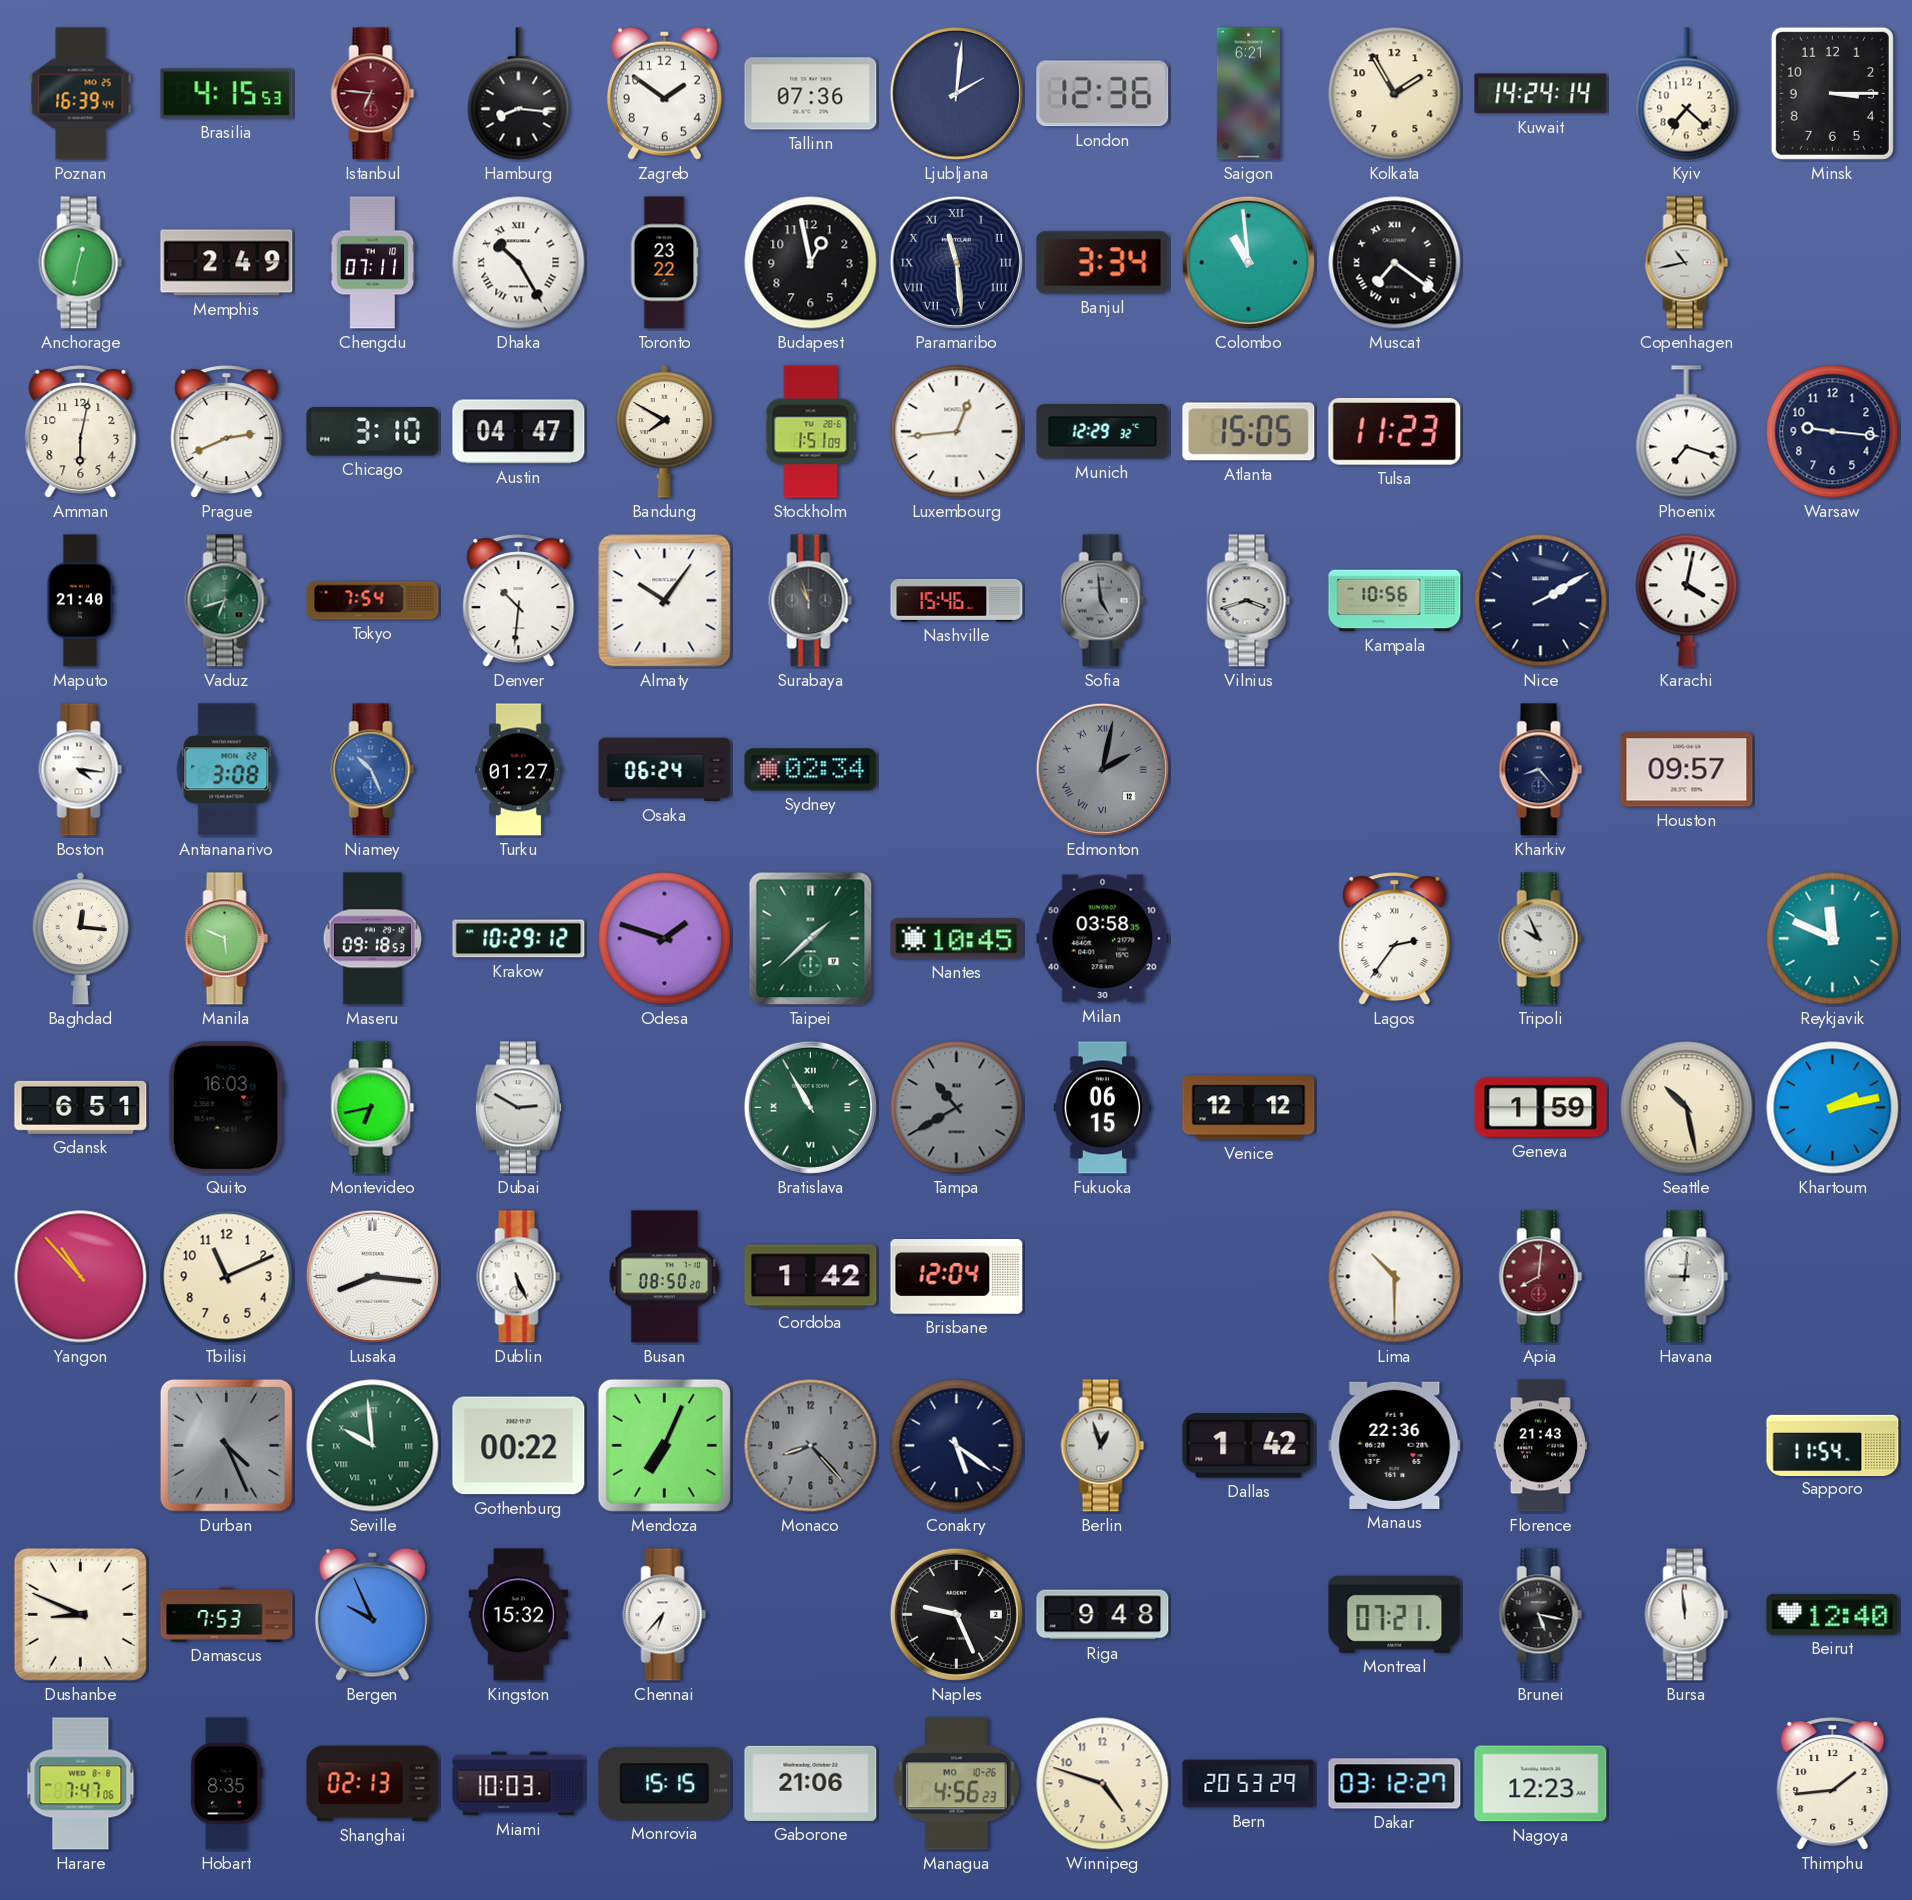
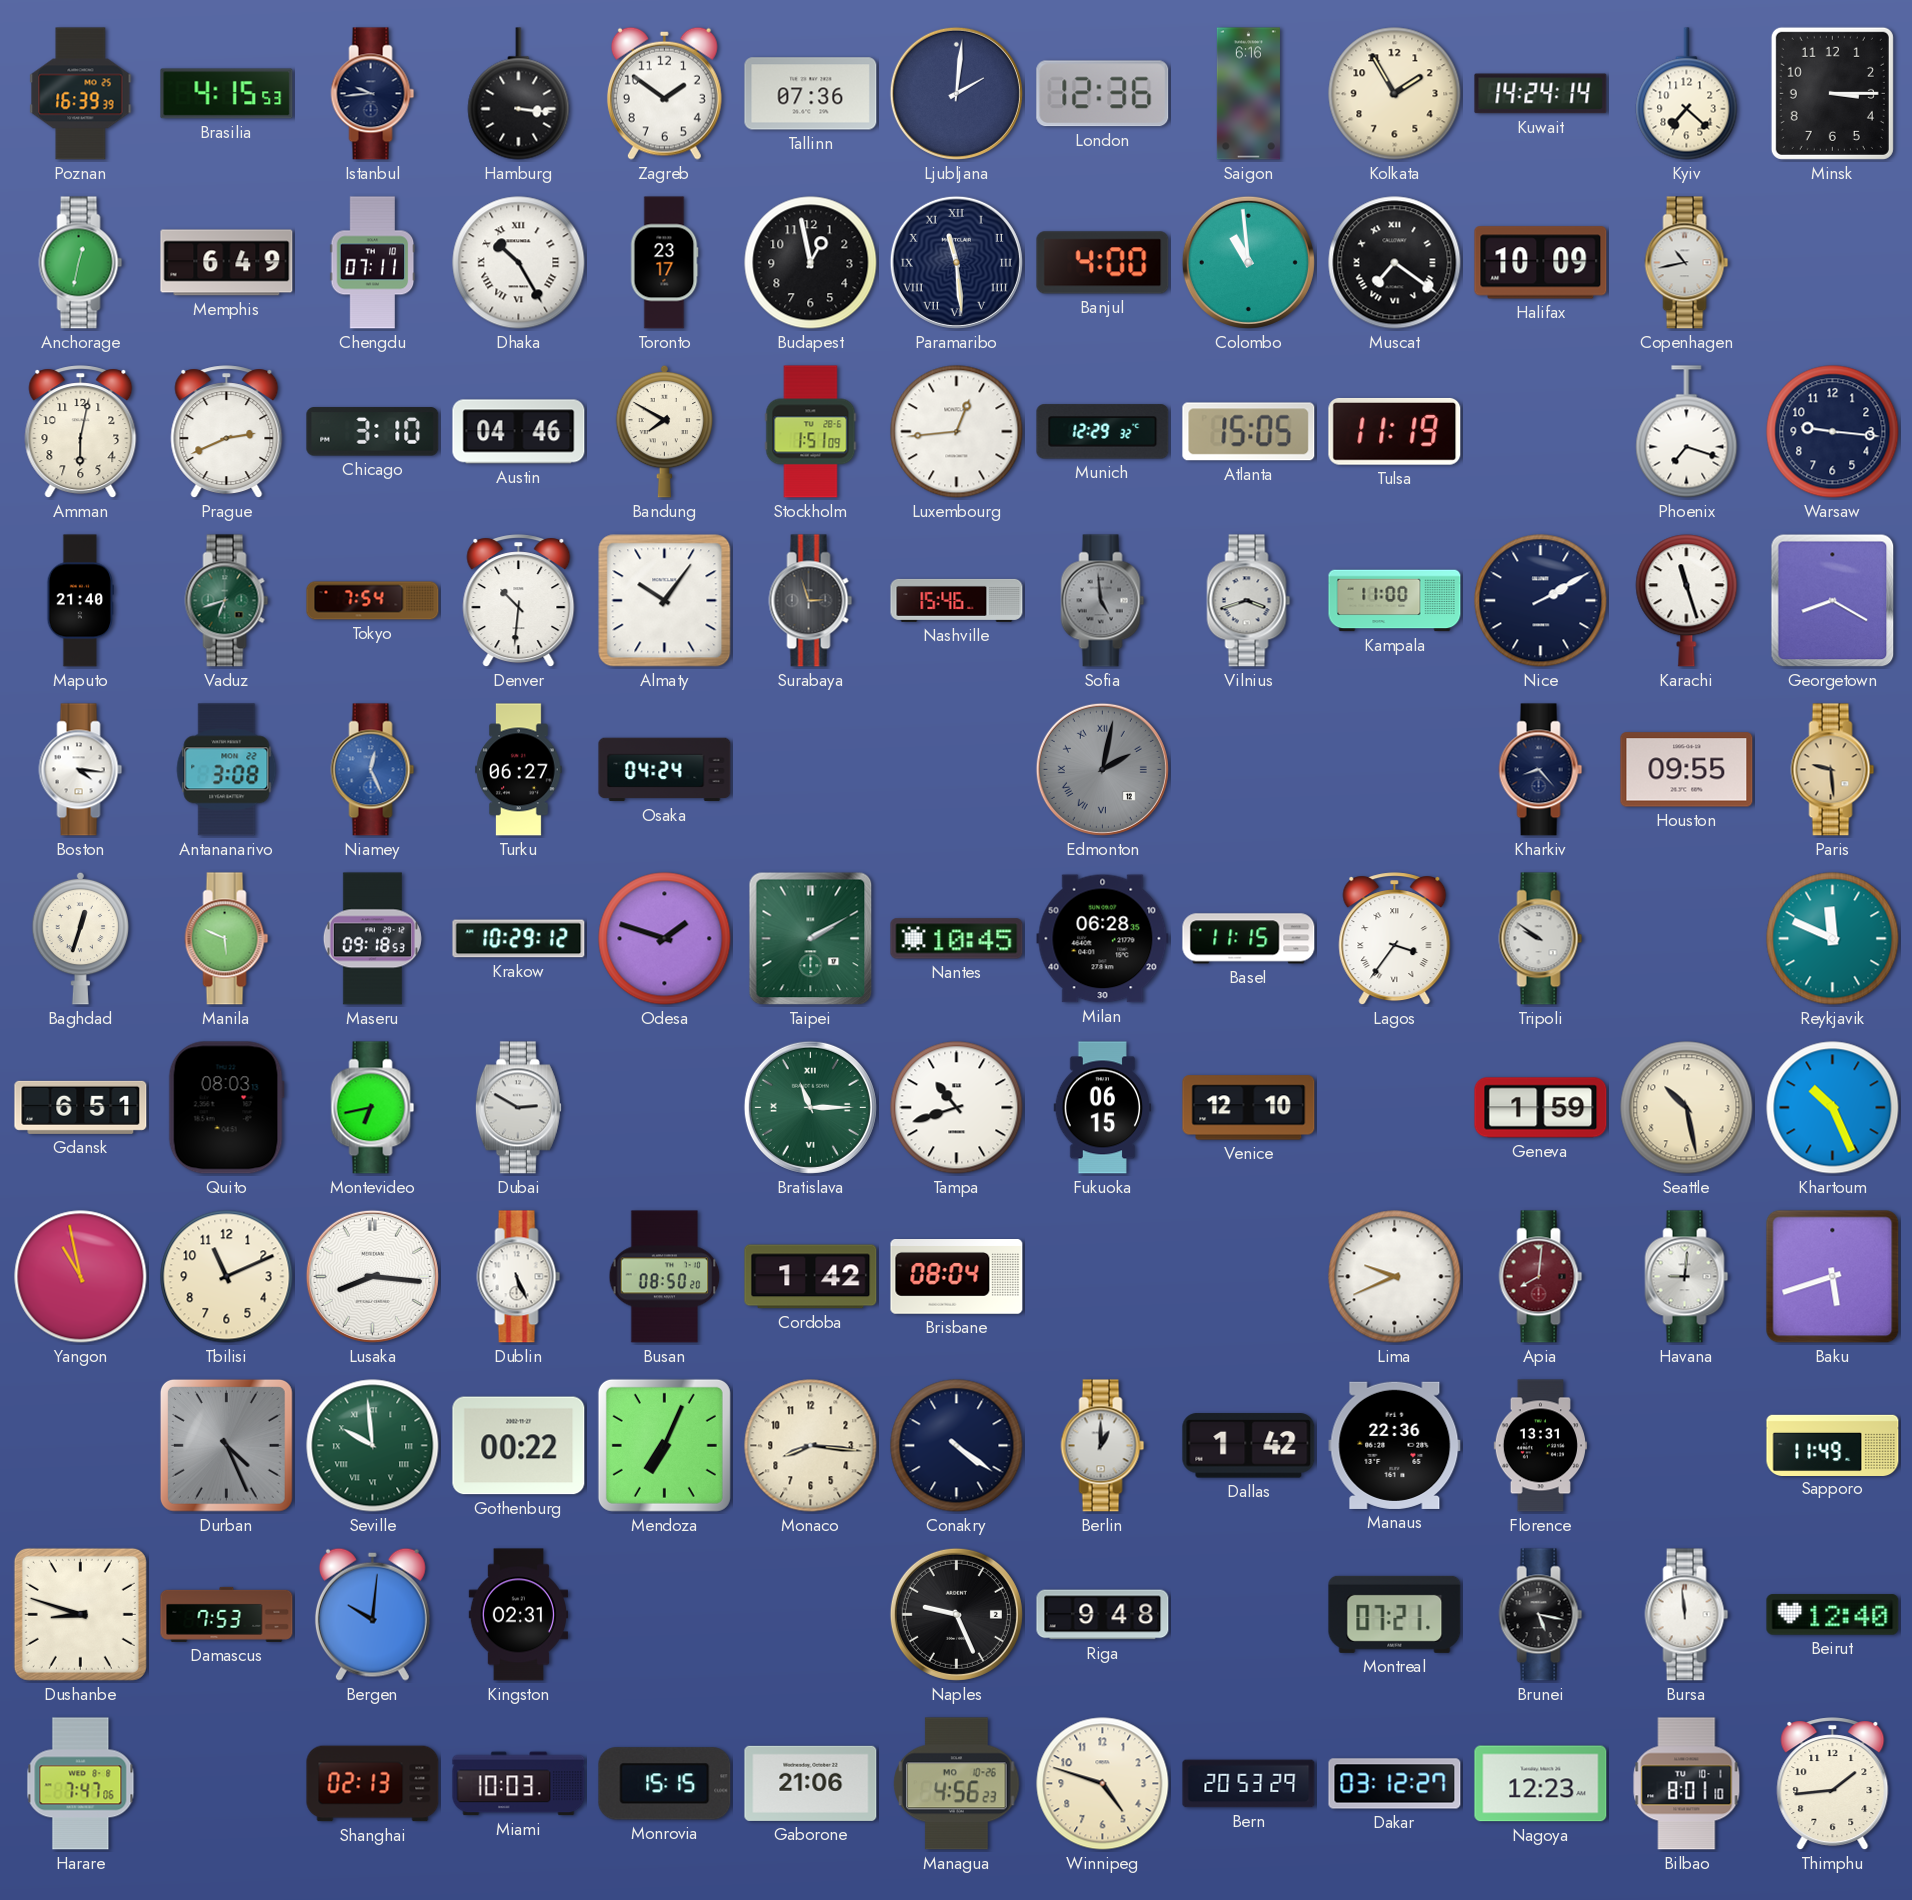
Poznan: 16:39:44 -> 16:39:39
Istanbul: 6:46 -> 9:44
Istanbul dial: burgundy -> navy
Hamburg: 8:16 -> 3:16
Saigon: 6:21 -> 6:16
Memphis: 2:49 -> 6:49
Toronto: 23:22 -> 23:17
Banjul: 3:34 -> 4:00
Halifax: none -> 10:09
Austin: 04:47 -> 04:46
Tulsa: 11:23 -> 11:19
Surabaya: 10:57 -> 2:57
Kampala: 10:56 -> 11:00
Karachi: 4:02 -> 11:27
Georgetown: none -> 8:20
Niamey: 10:26 -> 12:26
Turku: 01:27 -> 06:27
Osaka: 06:24 -> 04:24
Sydney: 02:34 -> none
Houston: 09:57 -> 09:55
Paris: none -> 9:29
Baghdad: 12:16 -> 12:33
Taipei: 1:38 -> 2:10
Milan: 03:58 -> 06:28
Basel: none -> 11:15
Lagos: 2:36 -> 3:36
Tripoli: 9:56 -> 9:51
Quito: 16:03 -> 08:03
Bratislava: 10:55 -> 11:15
Tampa: 10:40 -> 10:42
Tampa dial: grey -> white
Venice: 12:12 -> 12:10
Khartoum: 2:13 -> 10:26
Yangon: 10:53 -> 10:58
Brisbane: 12:04 -> 08:04
Lima: 10:30 -> 9:41
Baku: none -> 5:42
Monaco: 8:23 -> 8:16
Monaco dial: grey -> cream
Conakry: 5:21 -> 4:21
Berlin: 12:57 -> 1:00
Florence: 21:43 -> 13:31
Sapporo: 11:54 -> 11:49
Dushanbe: 8:49 -> 8:48
Bergen: 9:56 -> 10:01
Kingston: 15:32 -> 02:31
Chennai: 6:37 -> none
Hobart: 8:35 -> none
Bilbao: none -> 8:01
